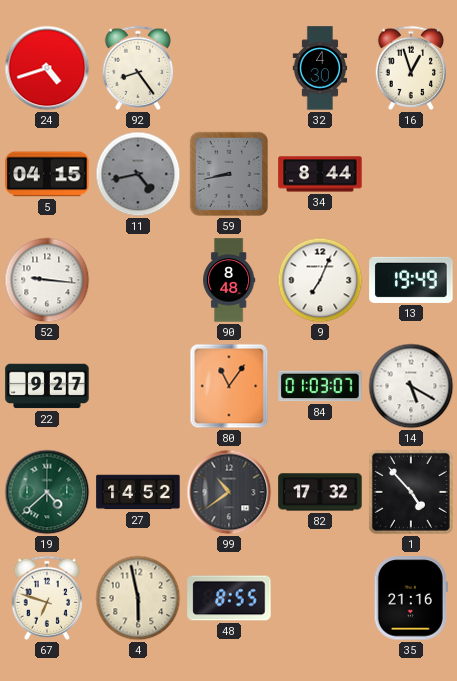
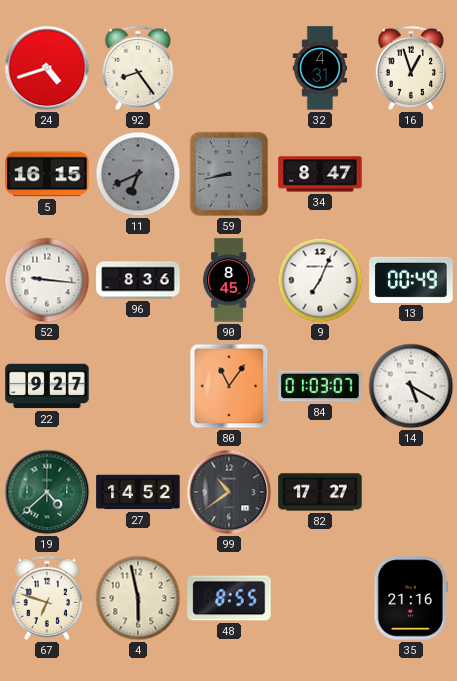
32: 4:30 -> 4:31
5: 04:15 -> 16:15
11: 4:43 -> 6:41
34: 8:44 -> 8:47
96: none -> 8:36
90: 8:48 -> 8:45
13: 19:49 -> 00:49
82: 17:32 -> 17:27
1: 4:53 -> none
